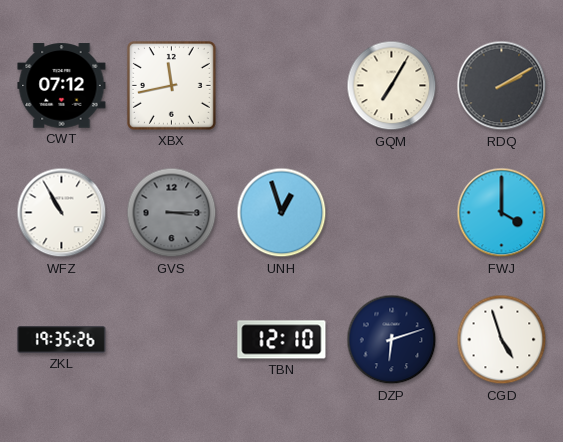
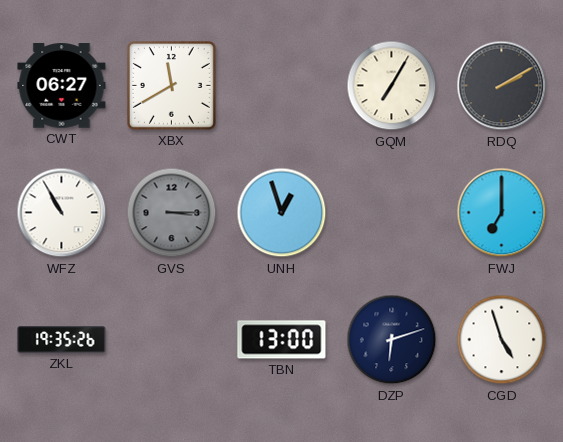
CWT: 07:12 -> 06:27
XBX: 11:43 -> 11:40
FWJ: 4:00 -> 7:00
TBN: 12:10 -> 13:00
